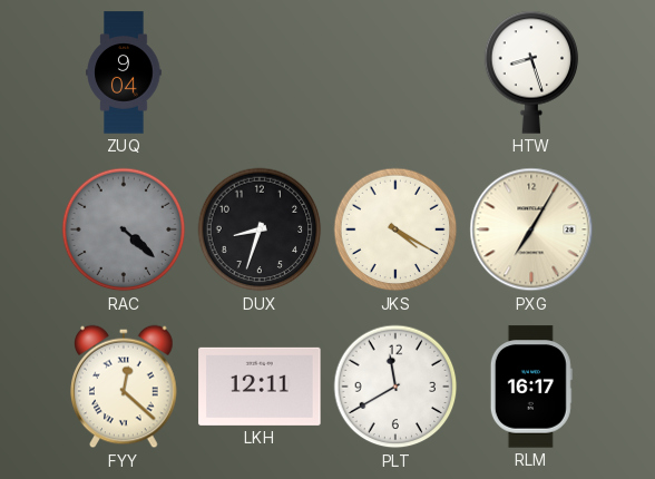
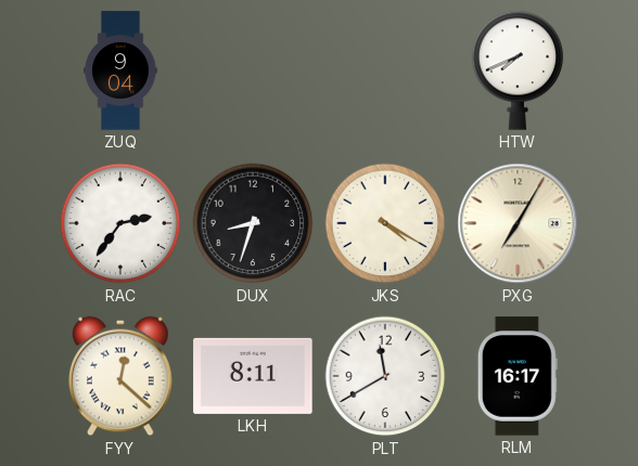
HTW: 8:27 -> 7:41
RAC: 4:22 -> 2:36
RAC dial: grey -> white
LKH: 12:11 -> 8:11
